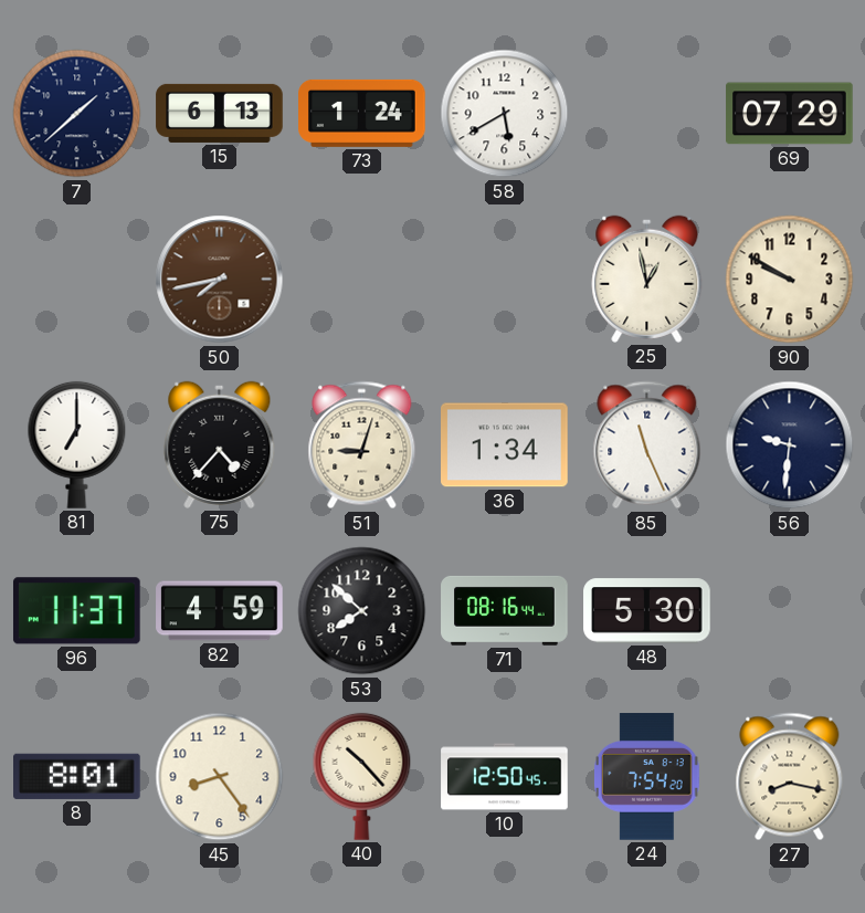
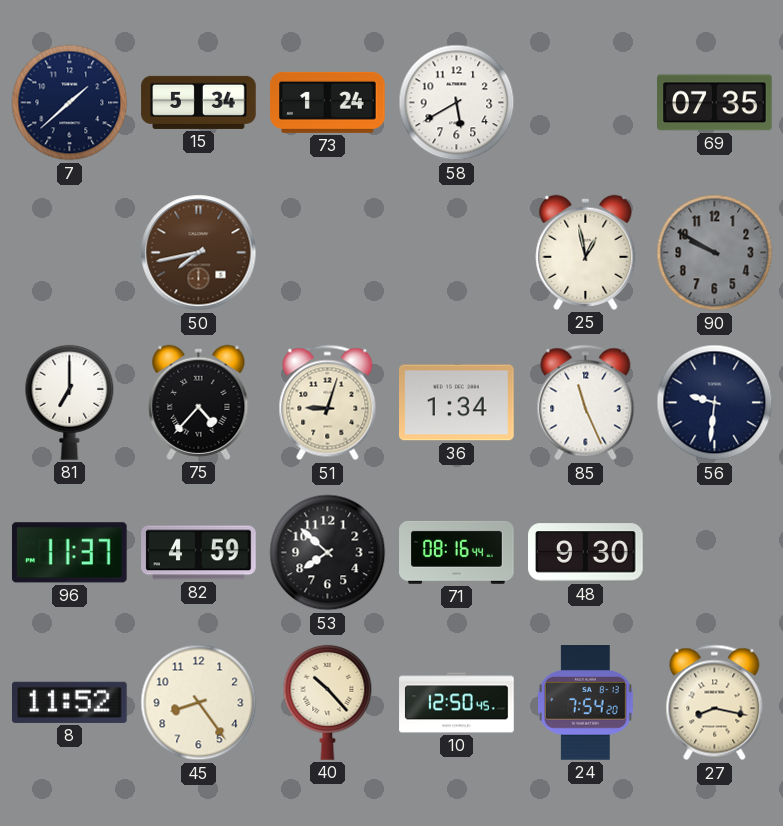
15: 6:13 -> 5:34
69: 07:29 -> 07:35
90 dial: cream -> grey
48: 5:30 -> 9:30
8: 8:01 -> 11:52
